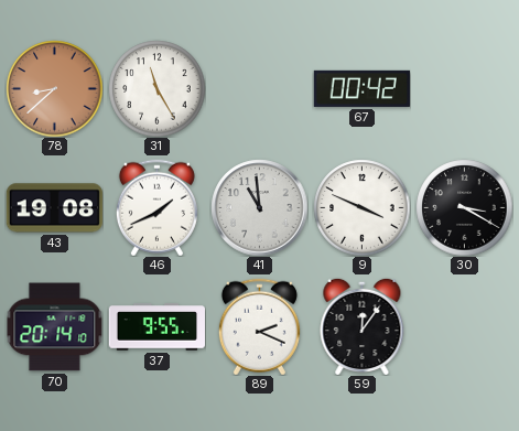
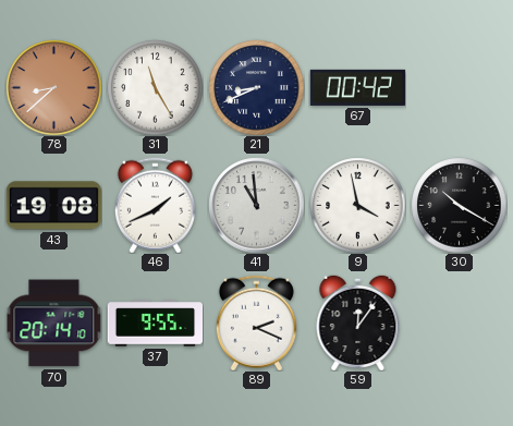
21: none -> 8:41
9: 3:49 -> 3:58
30: 3:20 -> 10:20
